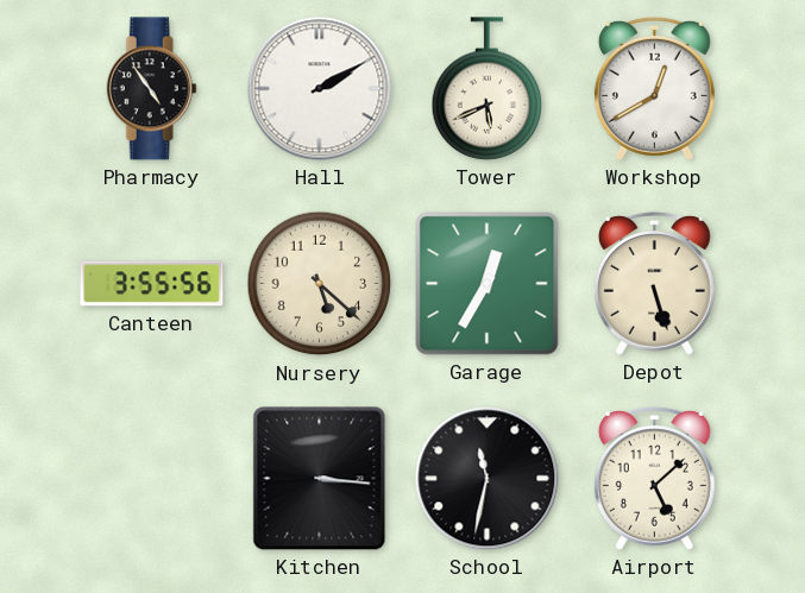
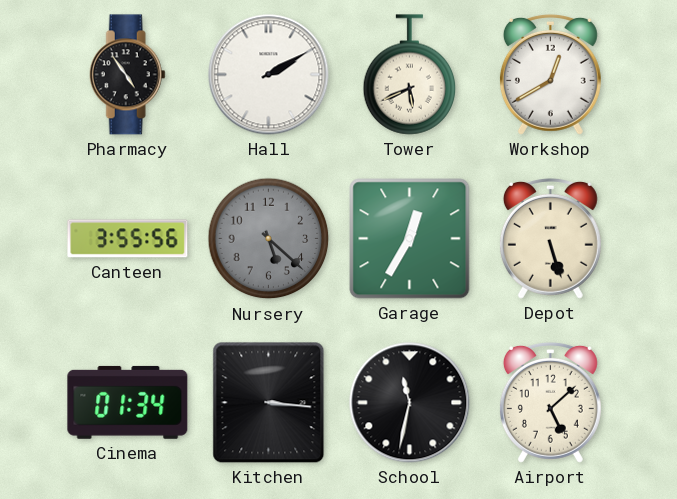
Nursery dial: cream -> grey
Cinema: none -> 01:34
